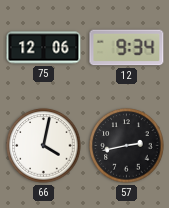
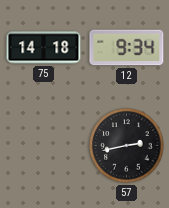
75: 12:06 -> 14:18
66: 4:02 -> none
